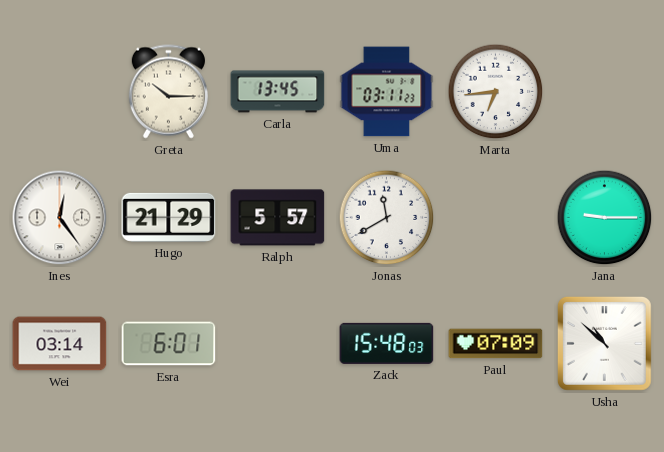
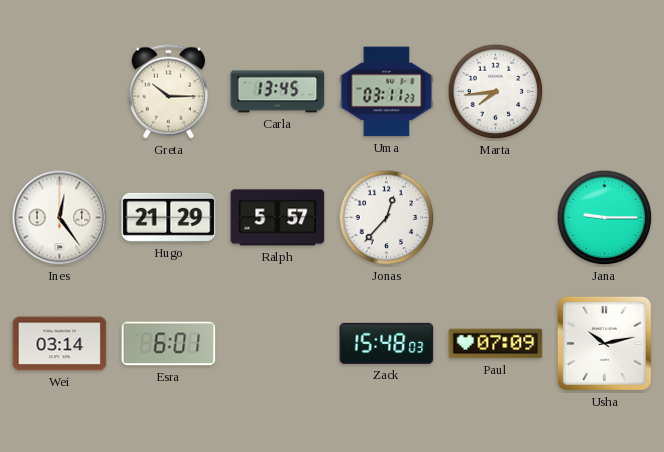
Marta: 6:44 -> 7:44
Jonas: 11:40 -> 12:37
Usha: 10:52 -> 10:13
